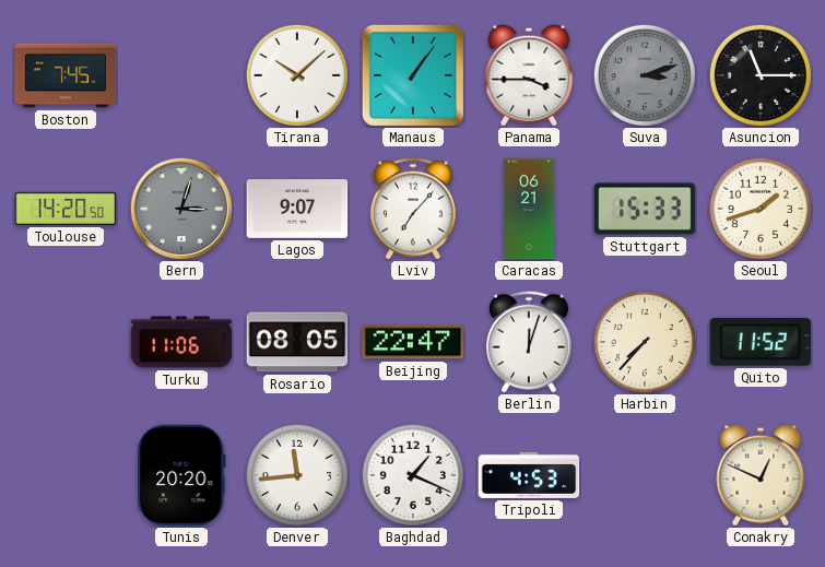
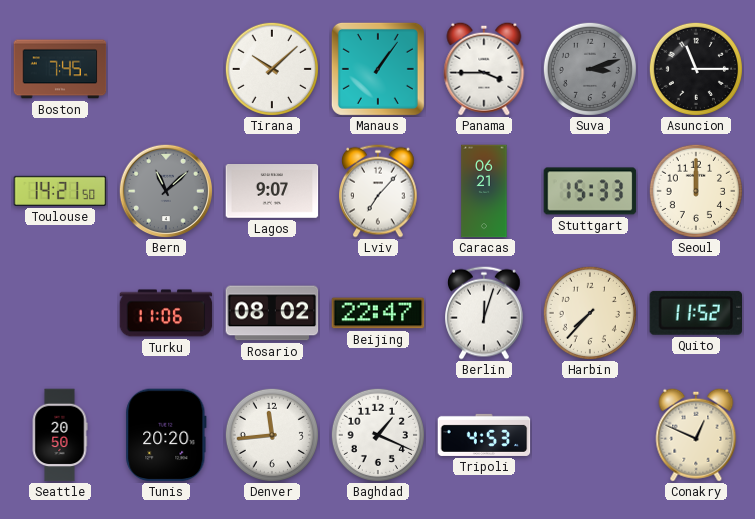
Toulouse: 14:20 -> 14:21
Bern: 3:03 -> 11:08
Seoul: 1:42 -> 12:00
Rosario: 08:05 -> 08:02
Seattle: none -> 20:50
